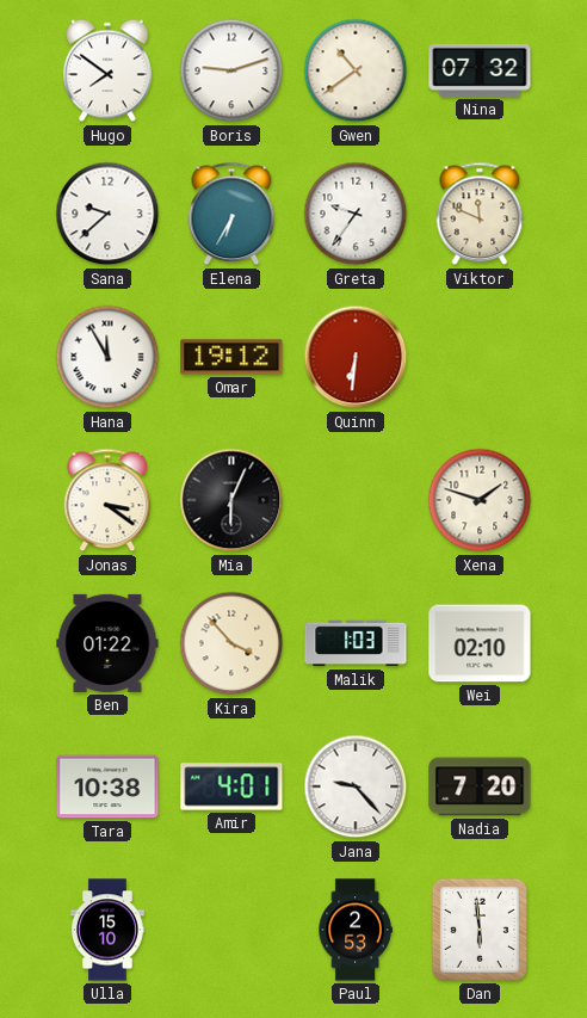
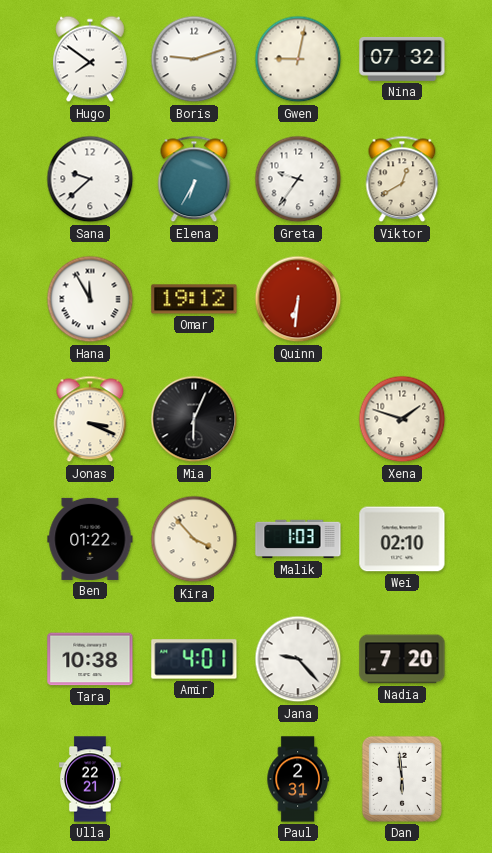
Gwen: 10:39 -> 9:02
Viktor: 11:49 -> 12:40
Jonas: 3:21 -> 3:19
Ulla: 15:10 -> 22:21
Paul: 2:53 -> 2:31
